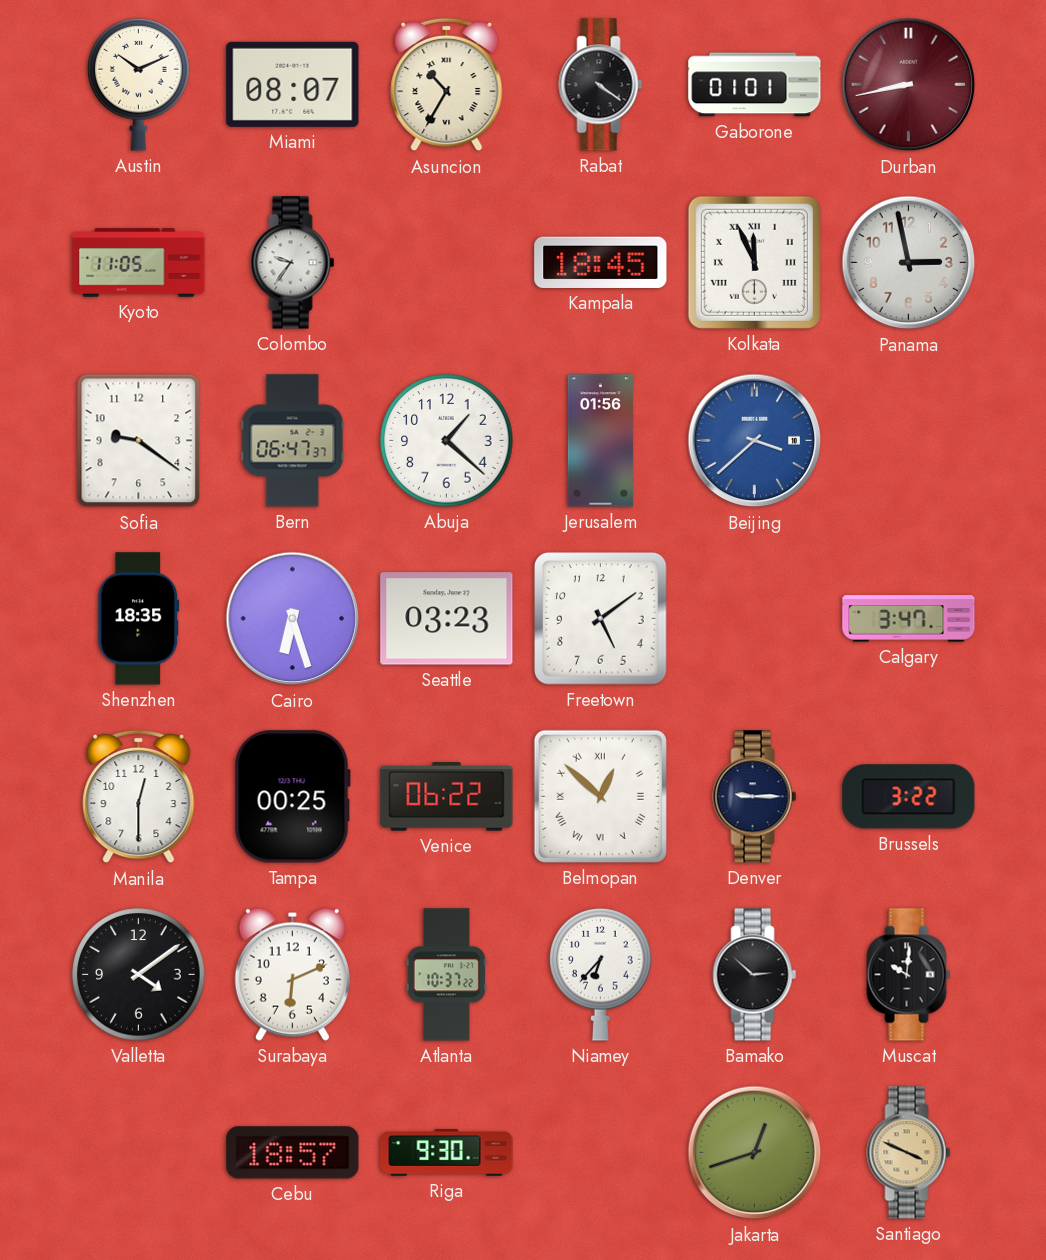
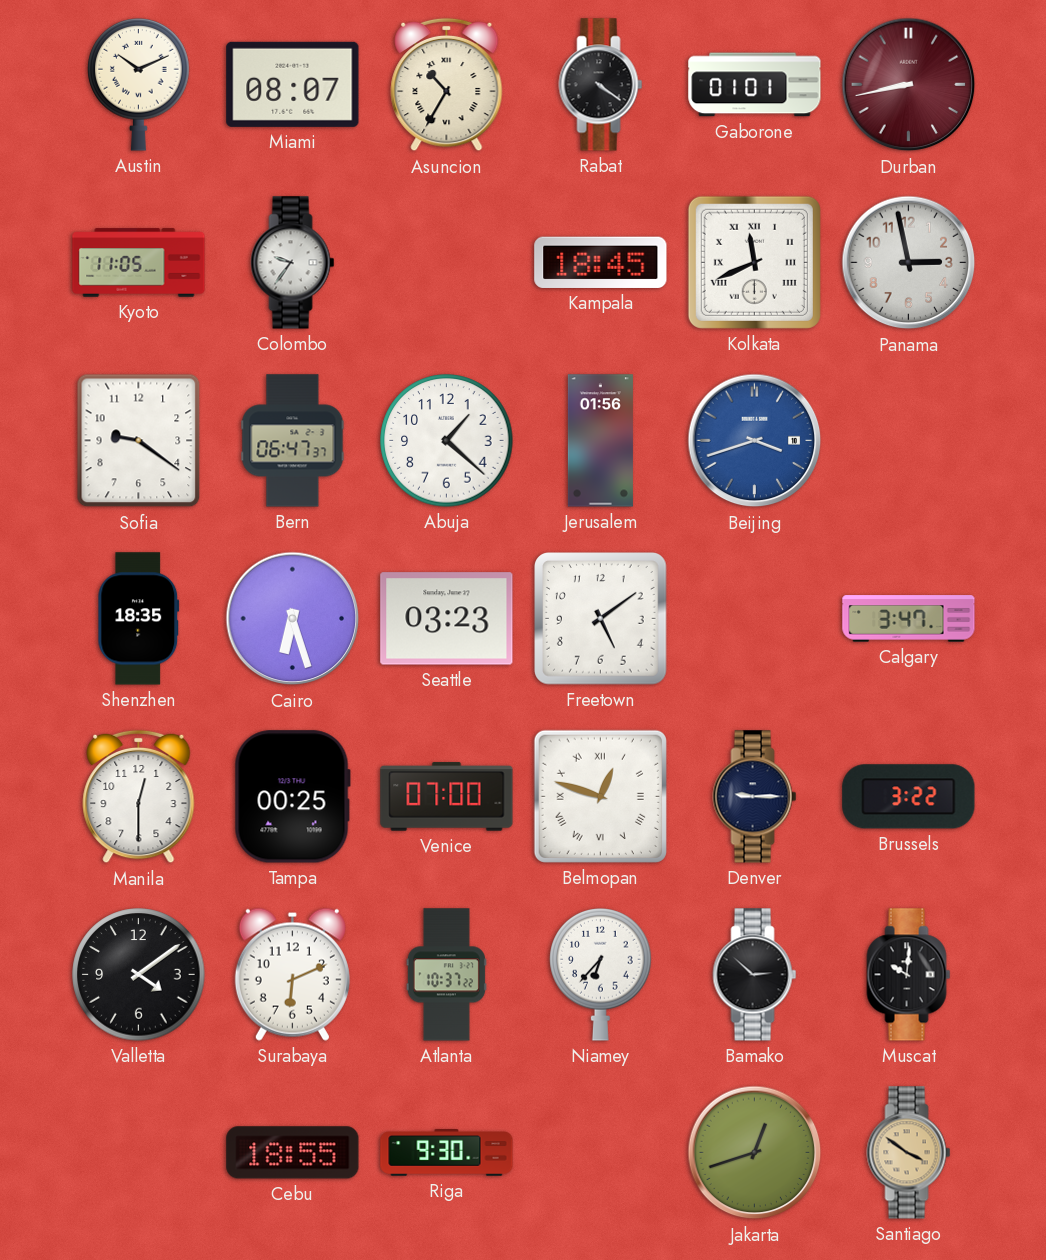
Kolkata: 11:56 -> 11:41
Beijing: 3:38 -> 3:42
Venice: 06:22 -> 07:00
Belmopan: 12:52 -> 12:48
Cebu: 18:57 -> 18:55
Santiago: 3:49 -> 3:51
